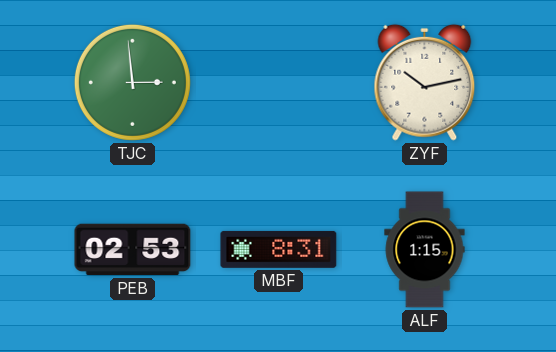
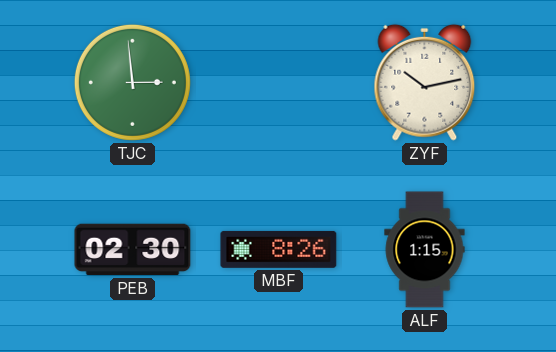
PEB: 02:53 -> 02:30
MBF: 8:31 -> 8:26
